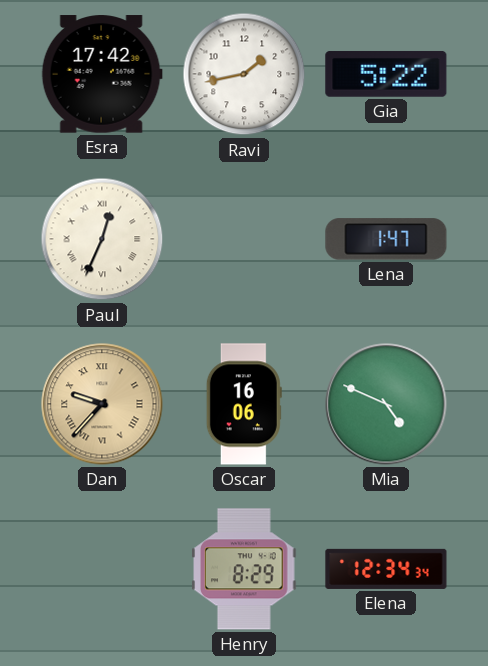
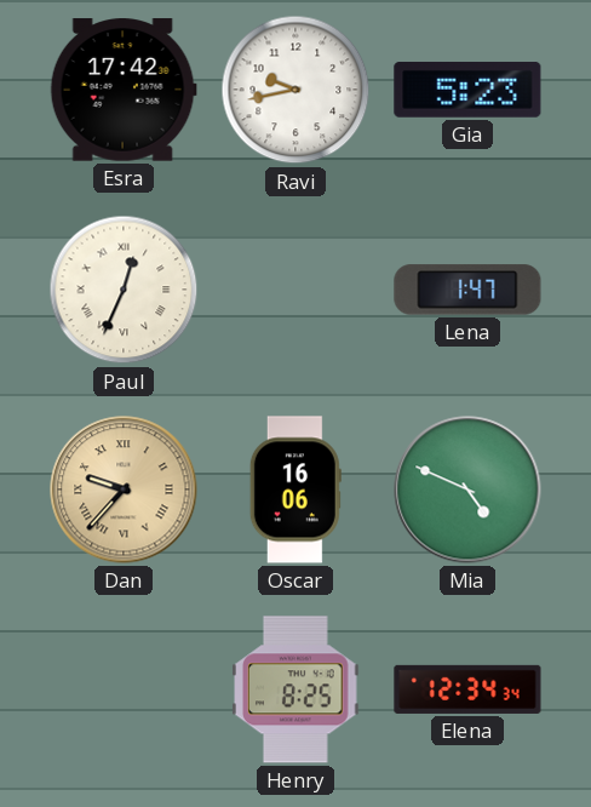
Ravi: 1:43 -> 9:43
Gia: 5:22 -> 5:23
Henry: 8:29 -> 8:25
